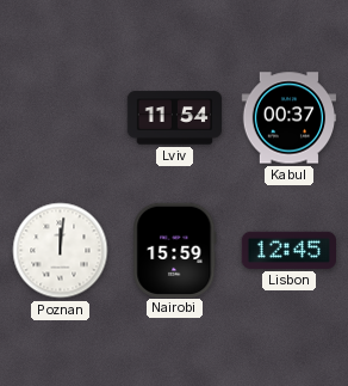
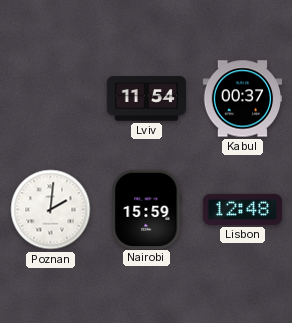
Poznan: 12:01 -> 2:01
Lisbon: 12:45 -> 12:48
